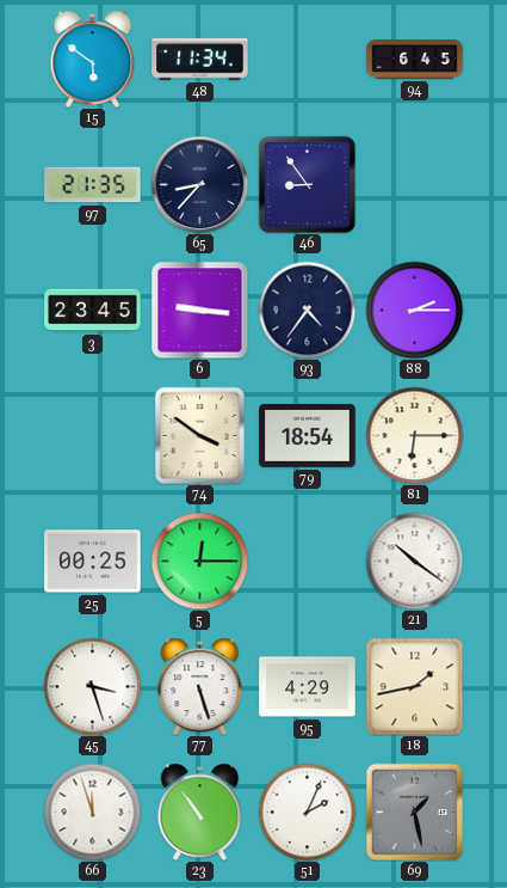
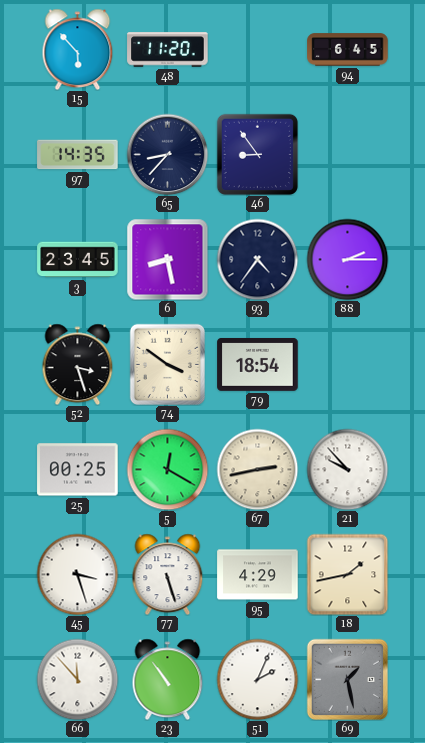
15: 5:51 -> 5:53
48: 11:34 -> 11:20
97: 21:35 -> 14:35
6: 9:16 -> 8:28
52: none -> 3:27
81: 6:15 -> none
5: 12:15 -> 12:20
67: none -> 2:43
21: 10:21 -> 9:53
66: 11:57 -> 11:53
